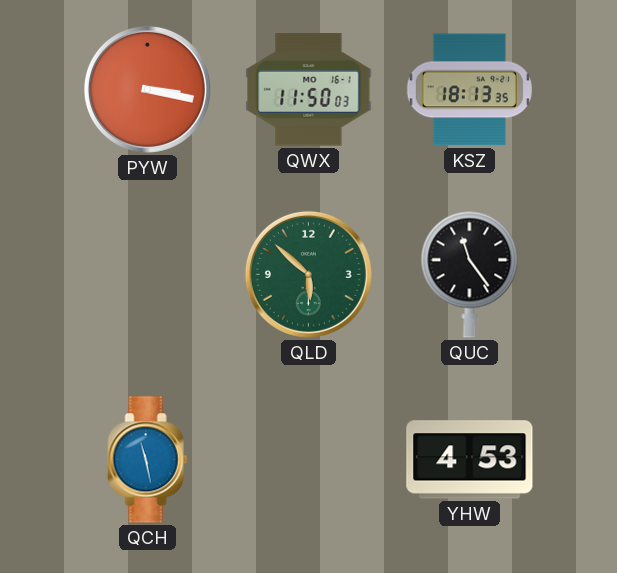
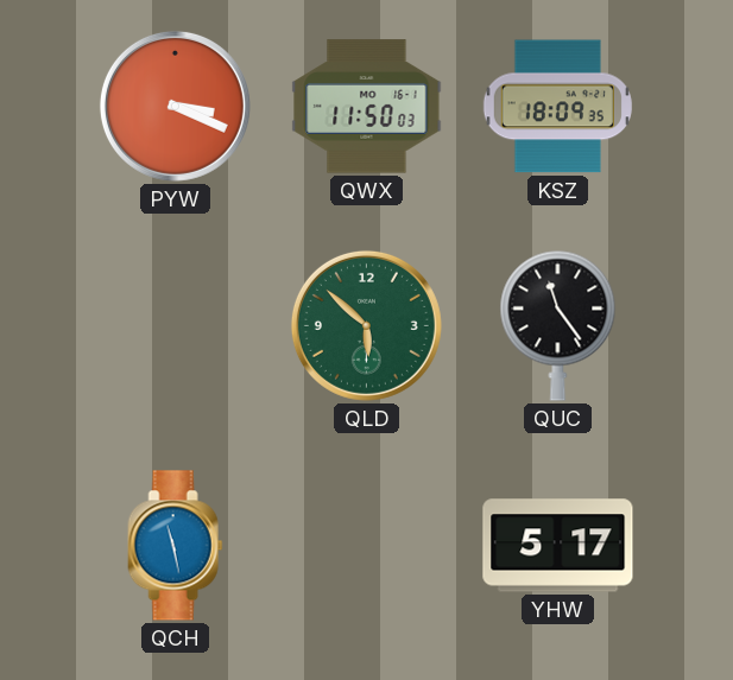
PYW: 3:17 -> 3:19
KSZ: 18:13 -> 18:09
YHW: 4:53 -> 5:17
